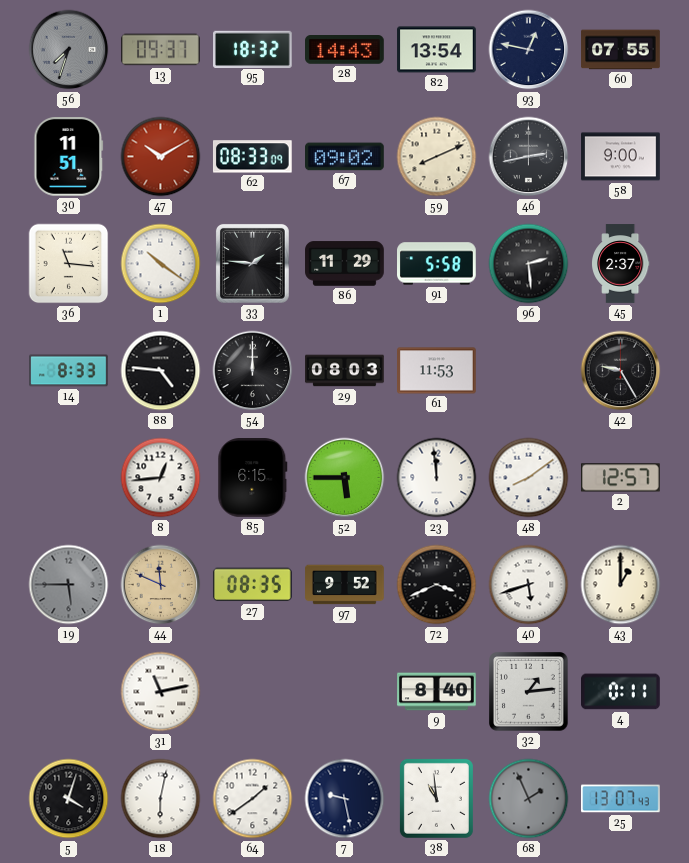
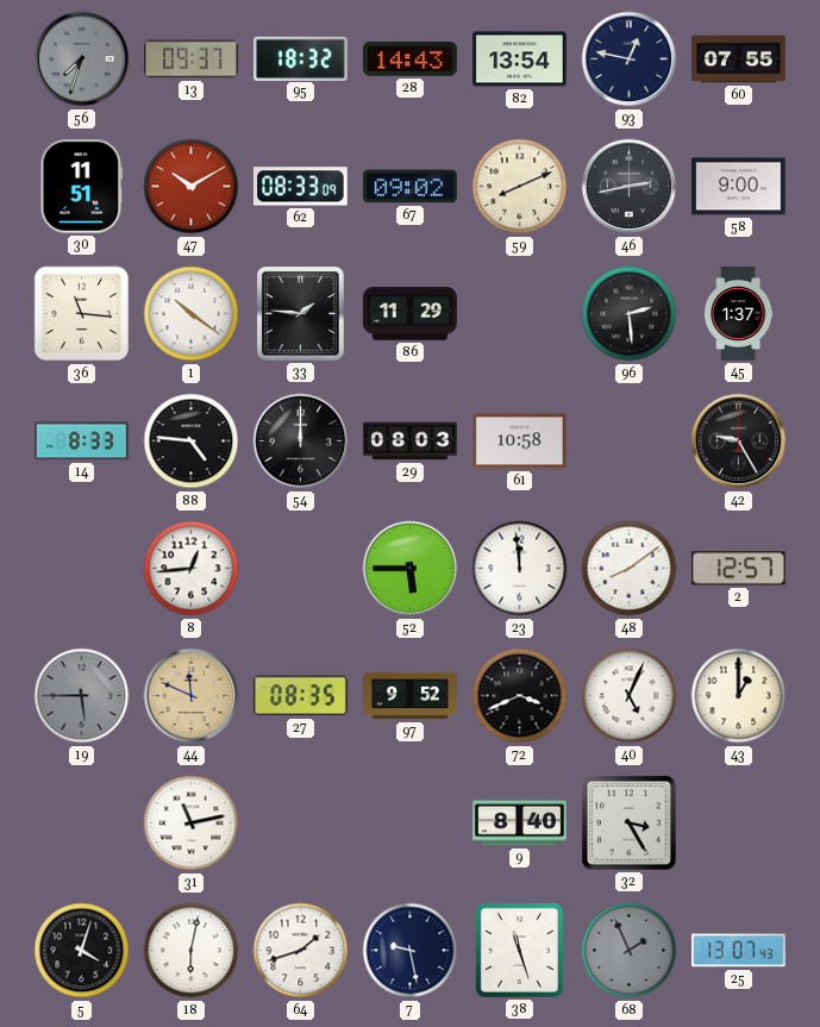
91: 5:58 -> none
45: 2:37 -> 1:37
61: 11:53 -> 10:58
85: 6:15 -> none
40: 5:42 -> 5:04
32: 1:14 -> 3:25
4: 0:11 -> none
64: 1:39 -> 1:42
38: 10:59 -> 11:27
